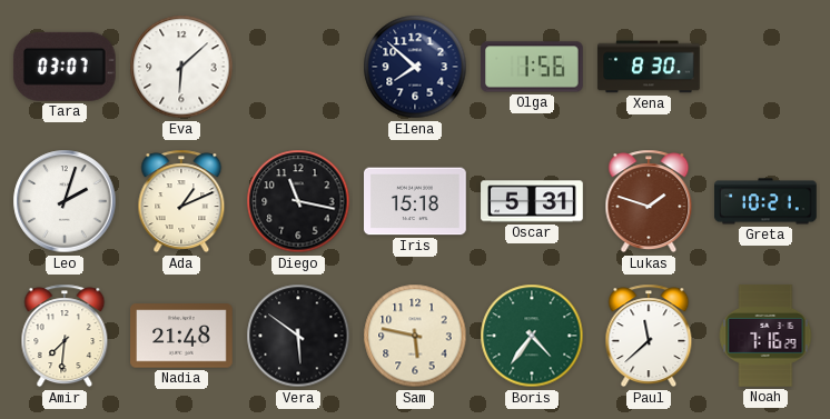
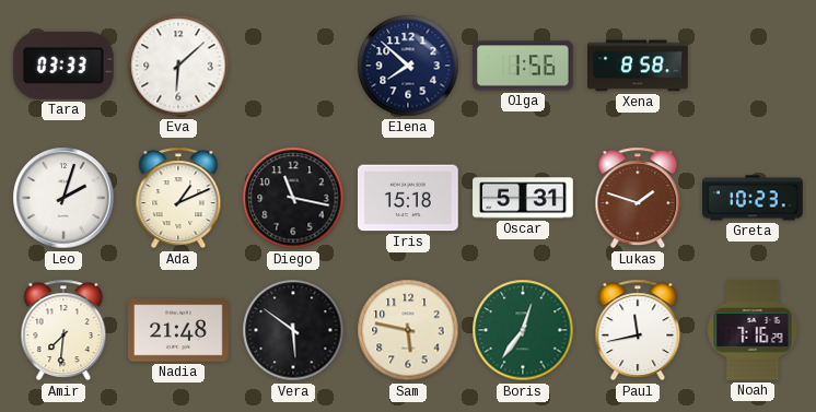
Tara: 03:07 -> 03:33
Xena: 8:30 -> 8:58
Greta: 10:21 -> 10:23
Boris: 4:36 -> 12:36
Paul: 11:38 -> 11:43
